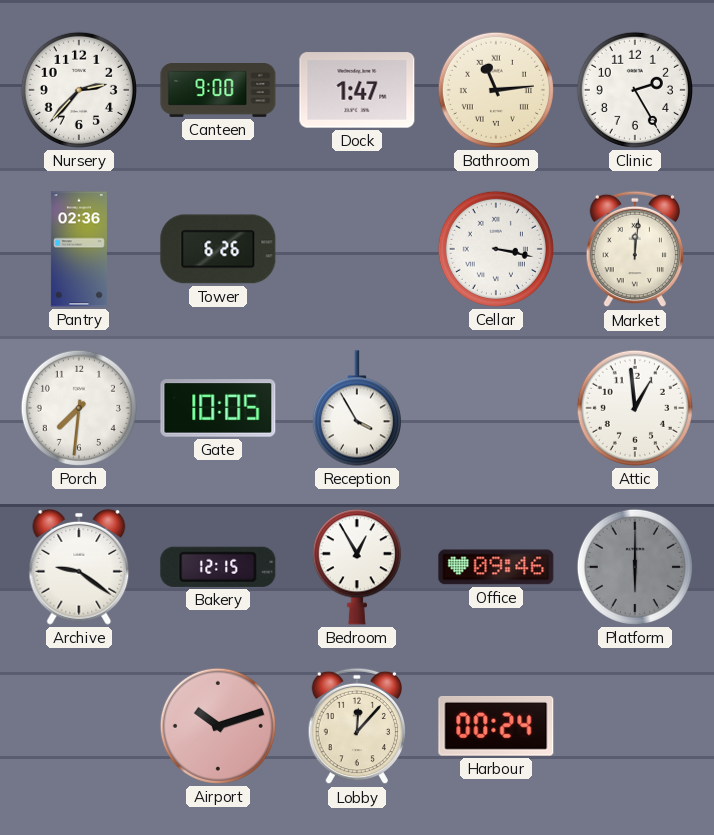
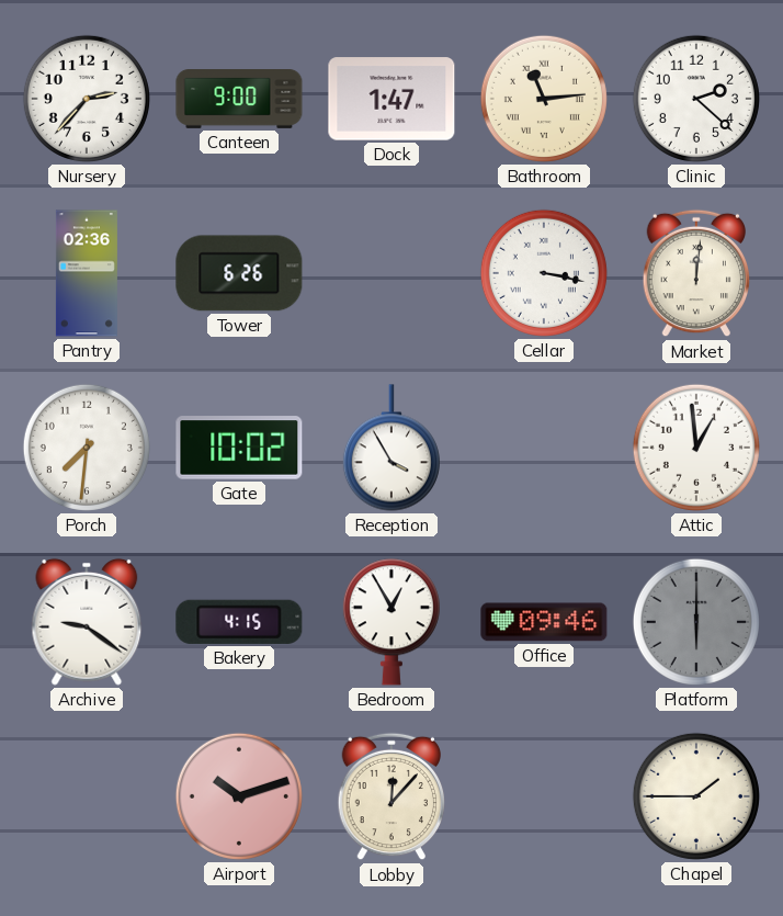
Clinic: 2:25 -> 2:22
Gate: 10:05 -> 10:02
Bakery: 12:15 -> 4:15
Harbour: 00:24 -> none
Chapel: none -> 1:45
